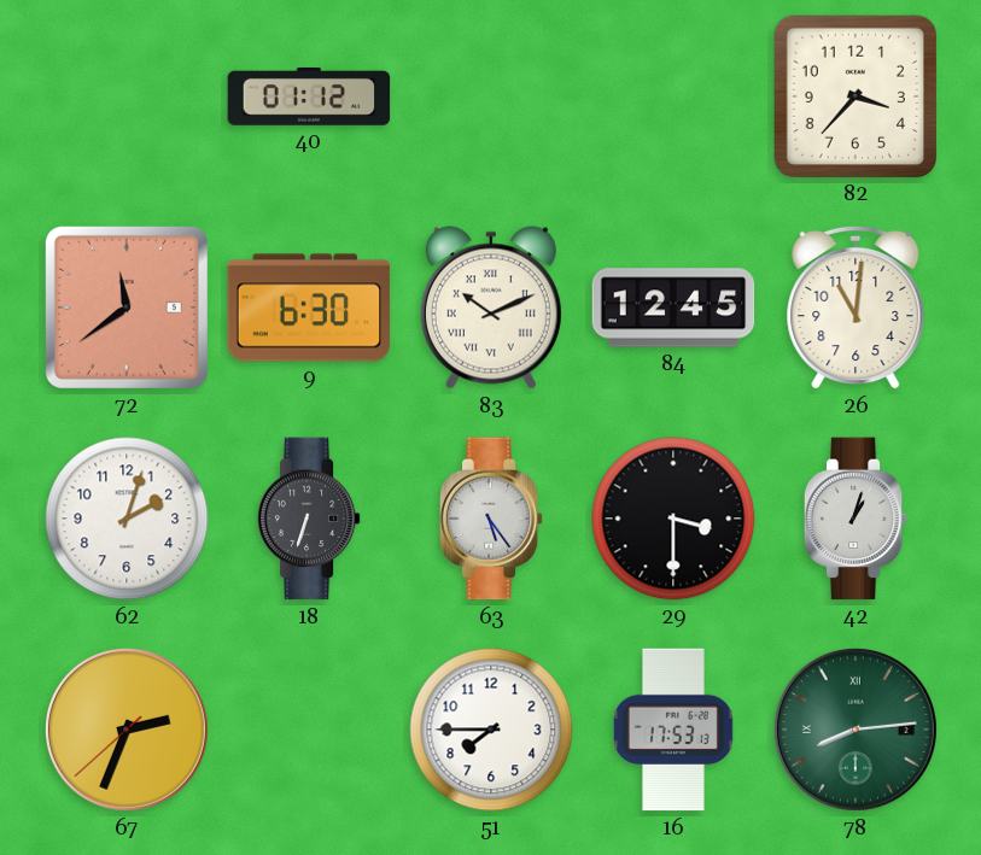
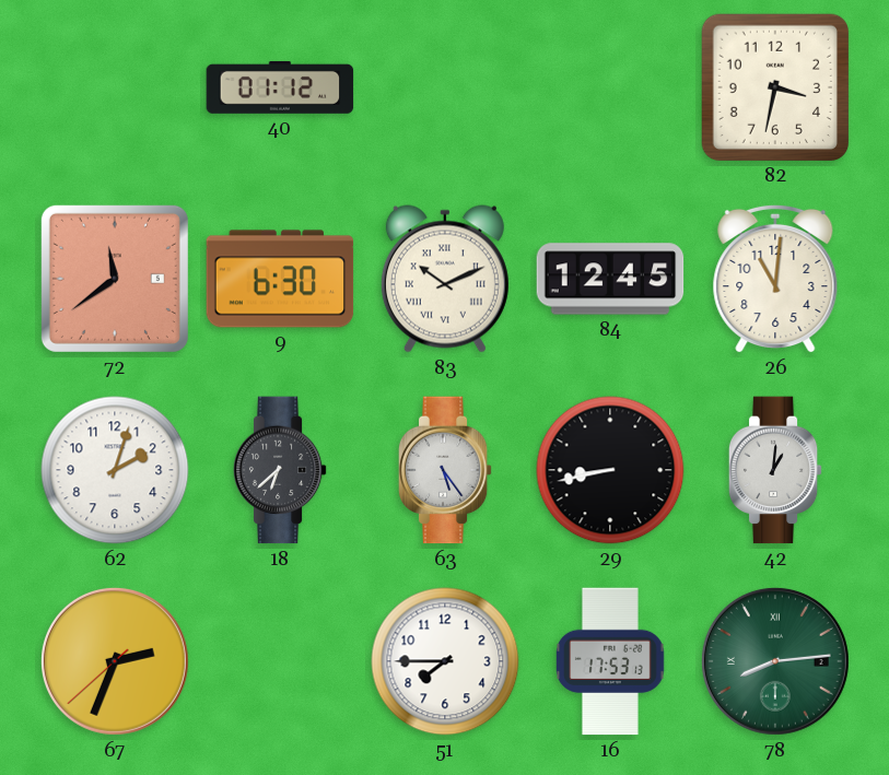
82: 3:37 -> 3:32
18: 6:33 -> 6:38
29: 3:30 -> 8:43
42: 1:03 -> 1:01
